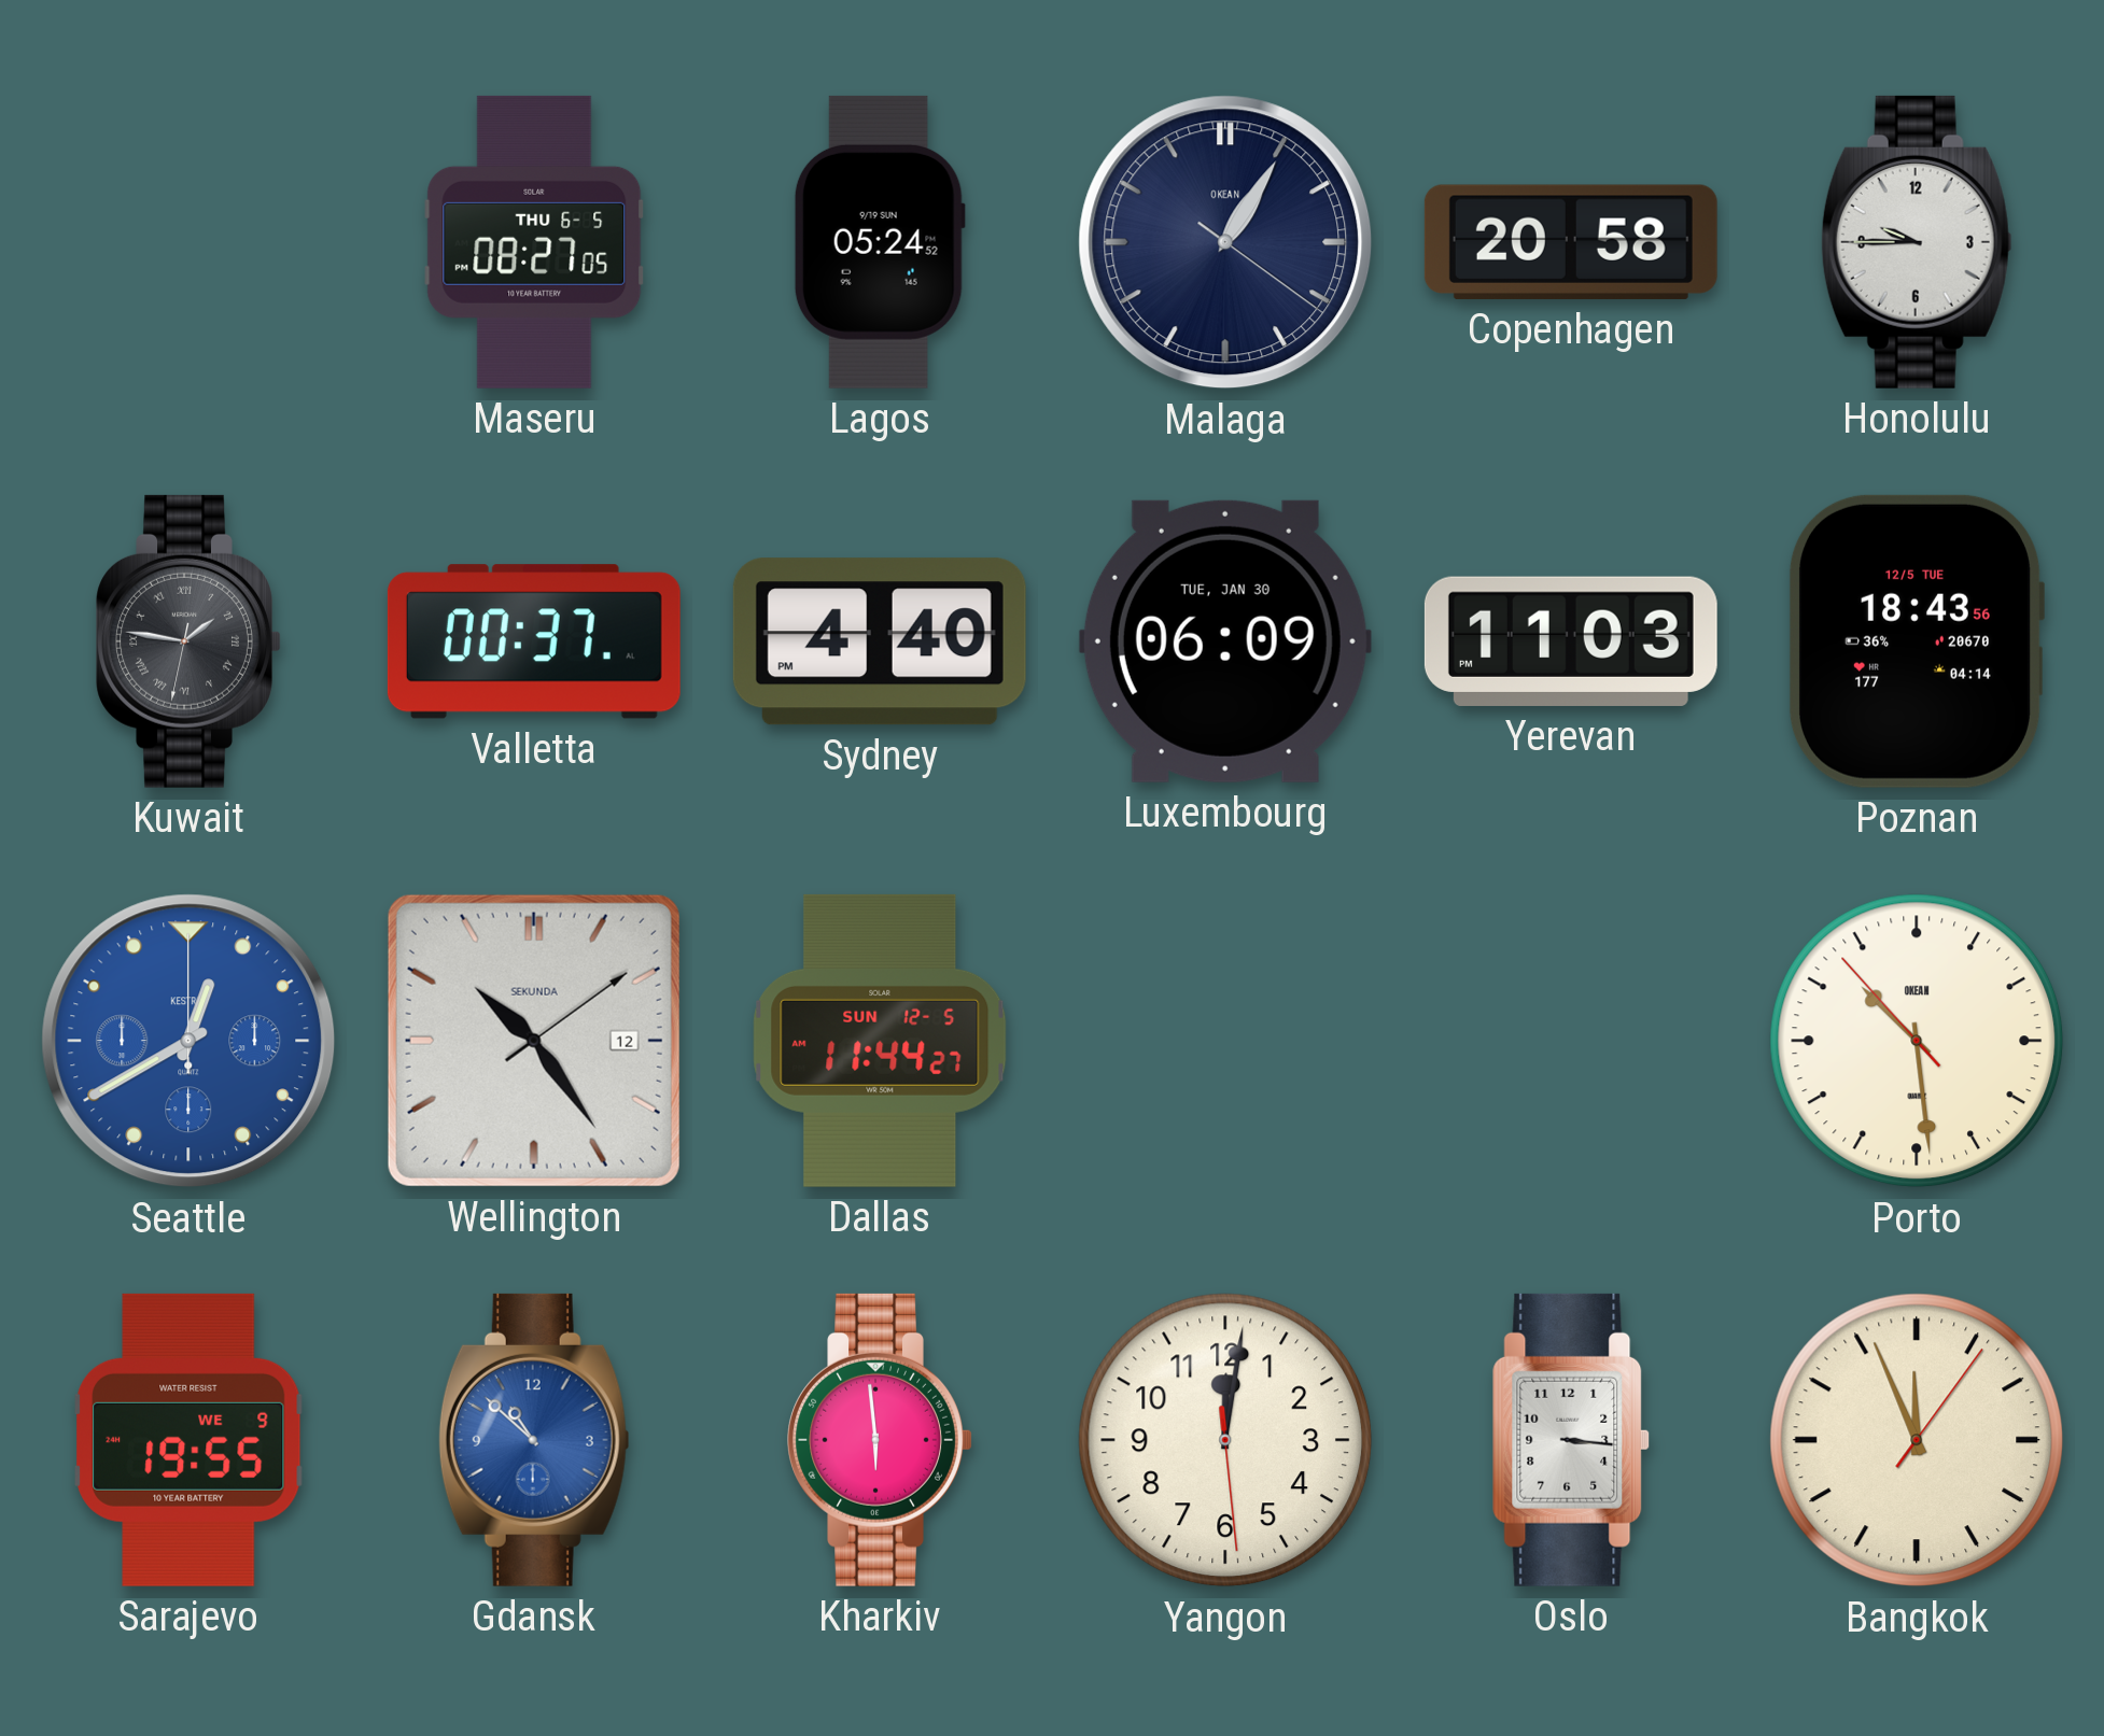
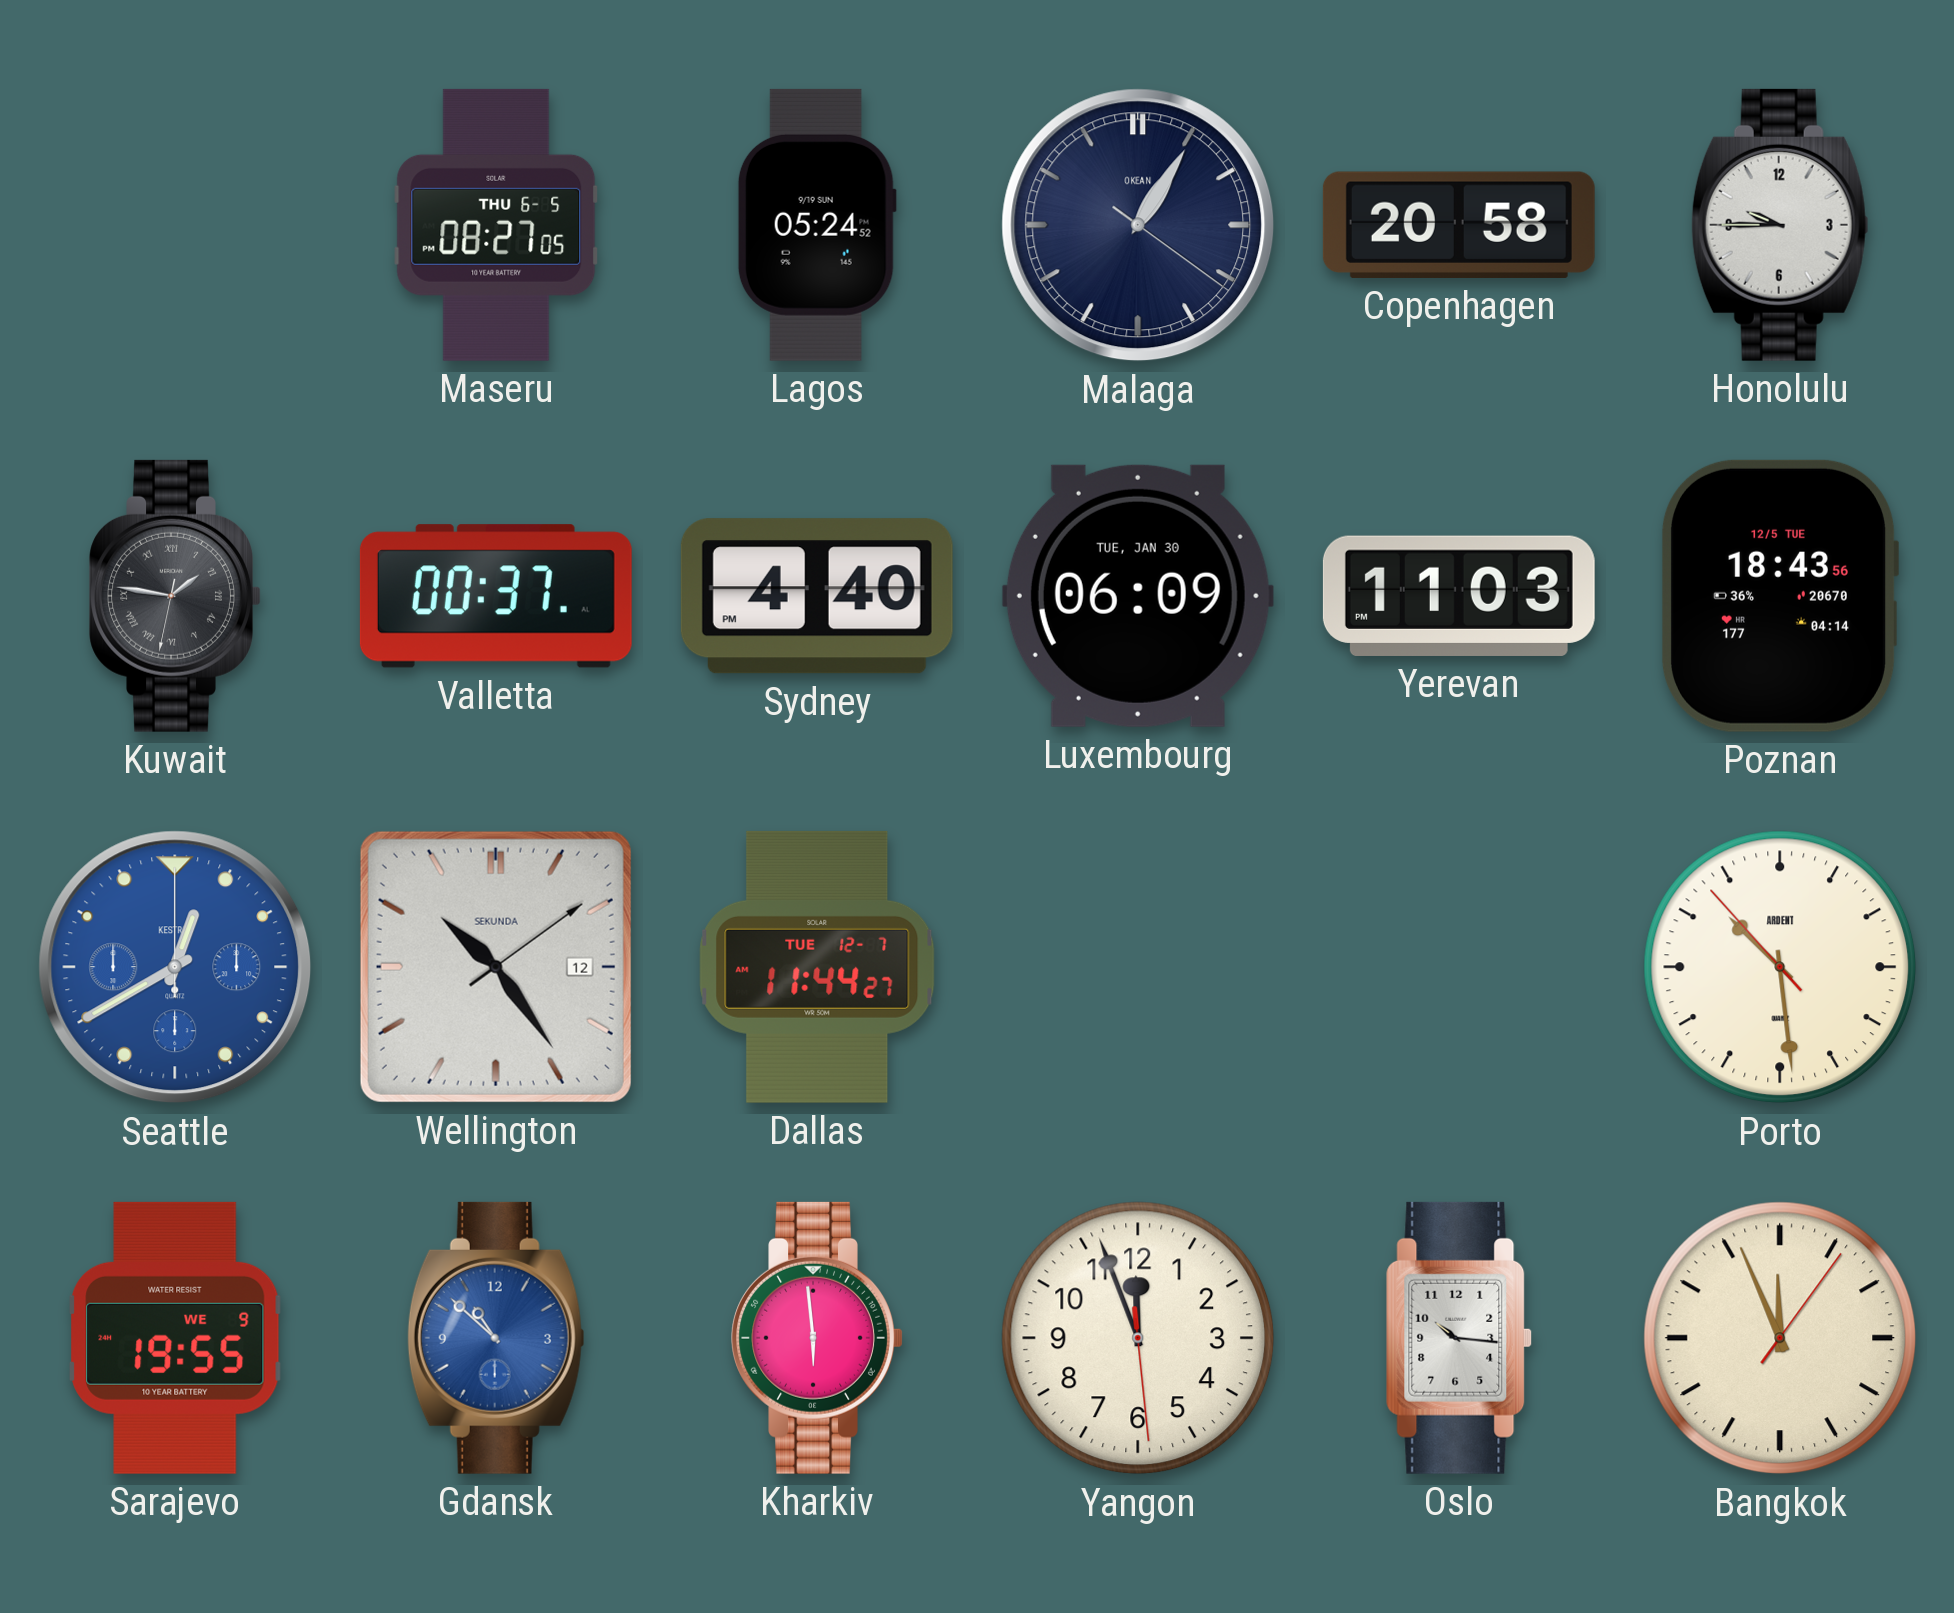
Dallas date: SUN 12-5 -> TUE 12-7
Porto brand: OKEAN -> ARDENT
Yangon: 12:01 -> 11:56
Oslo: 3:16 -> 10:16
